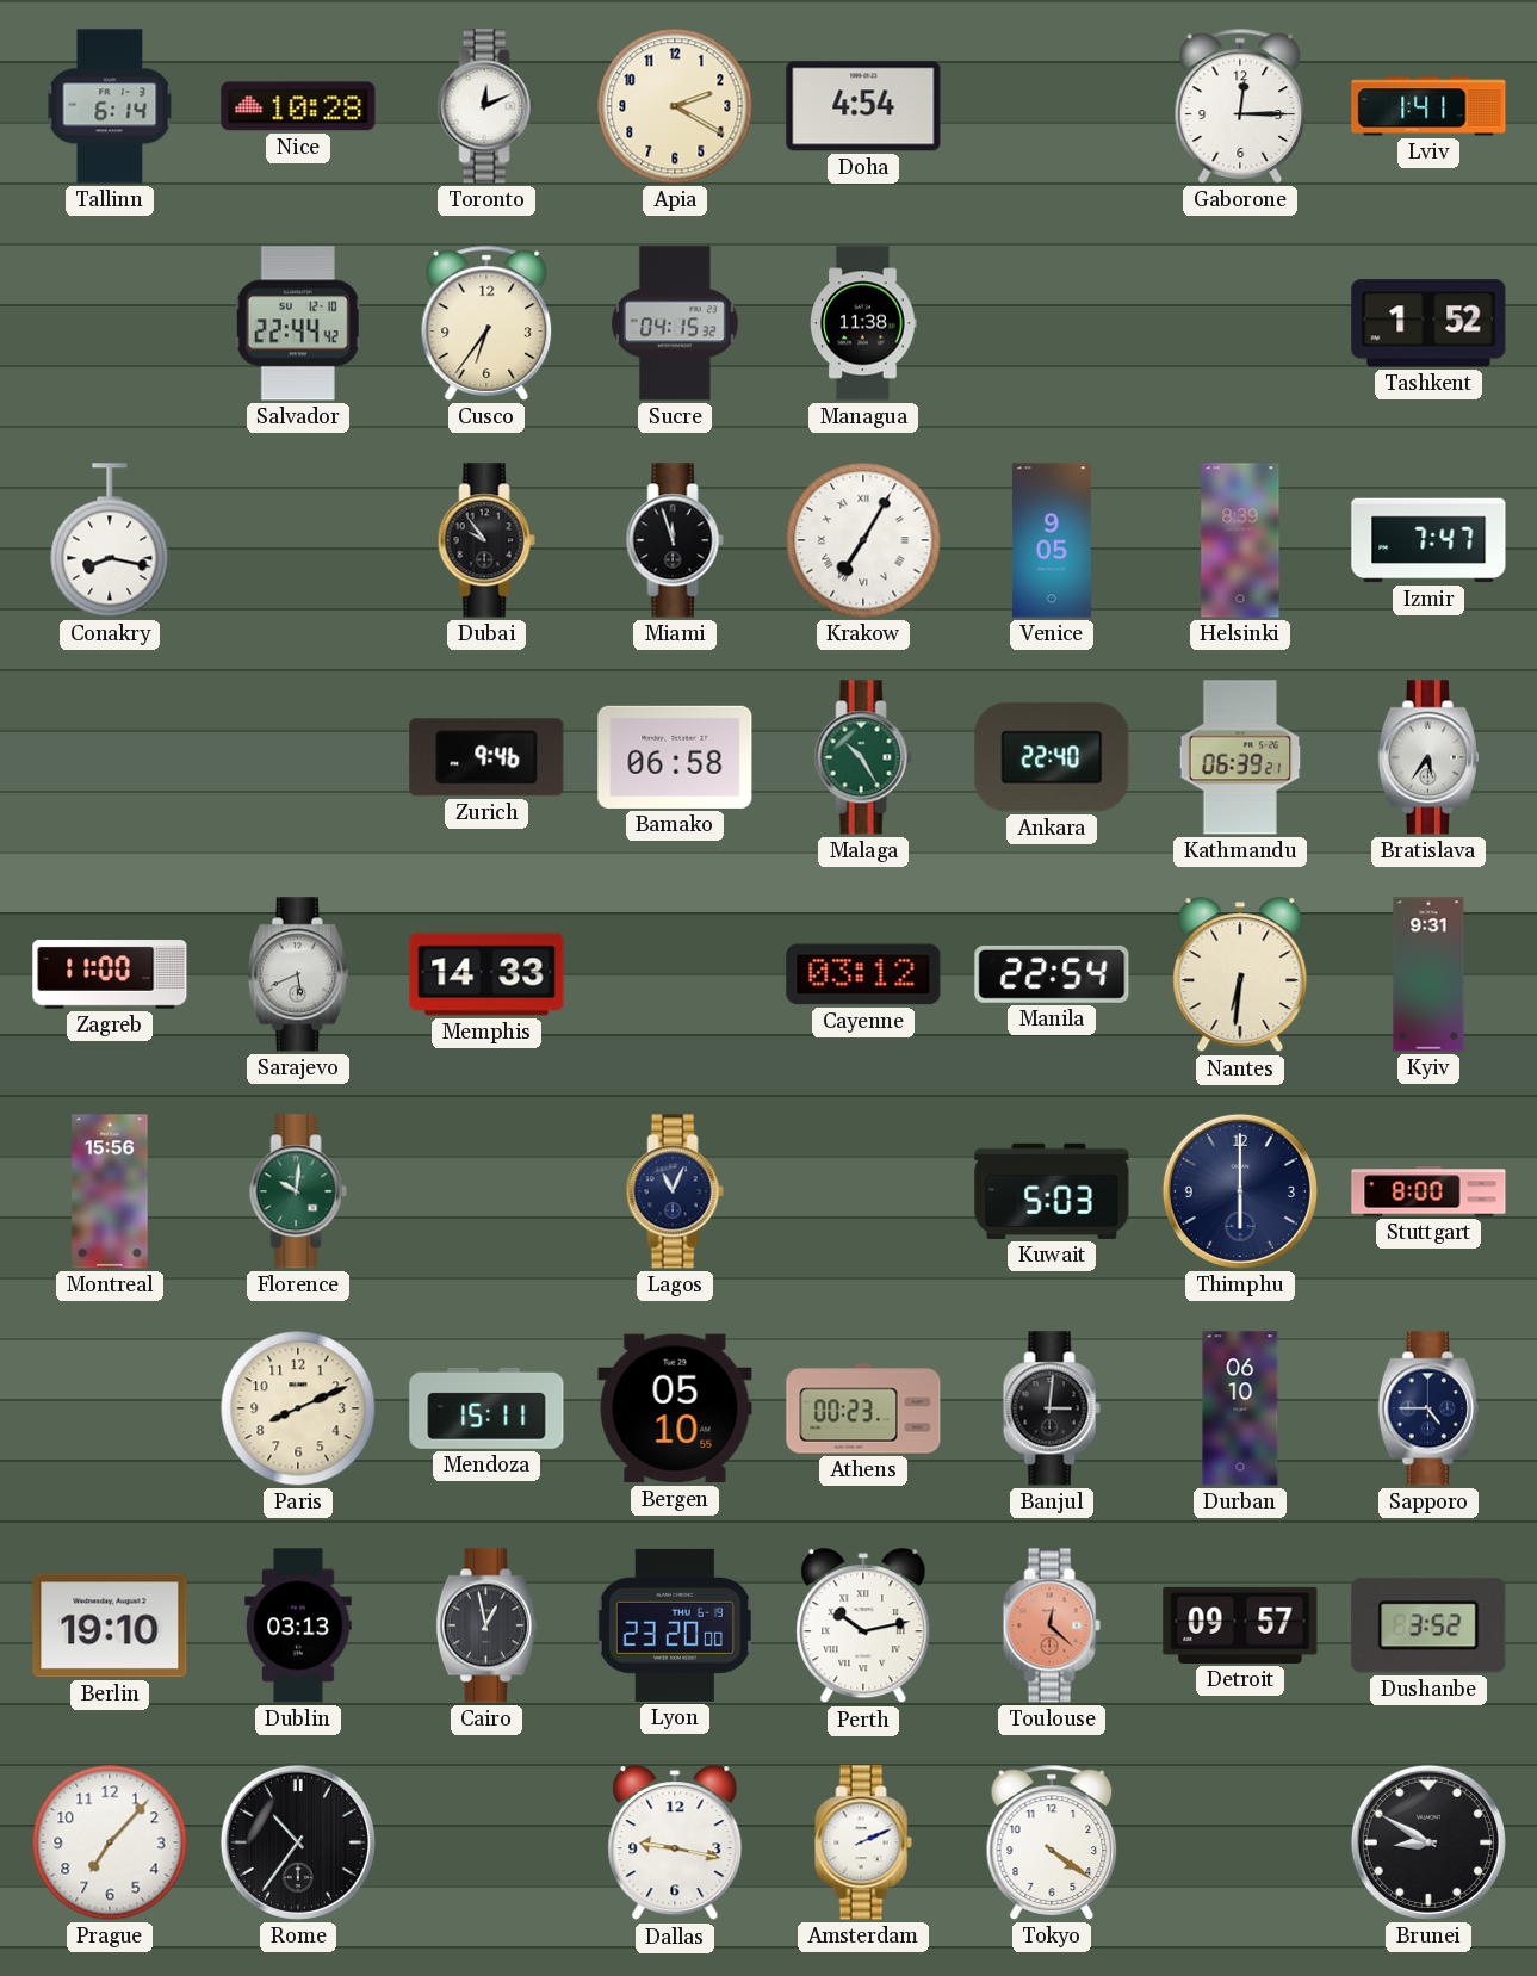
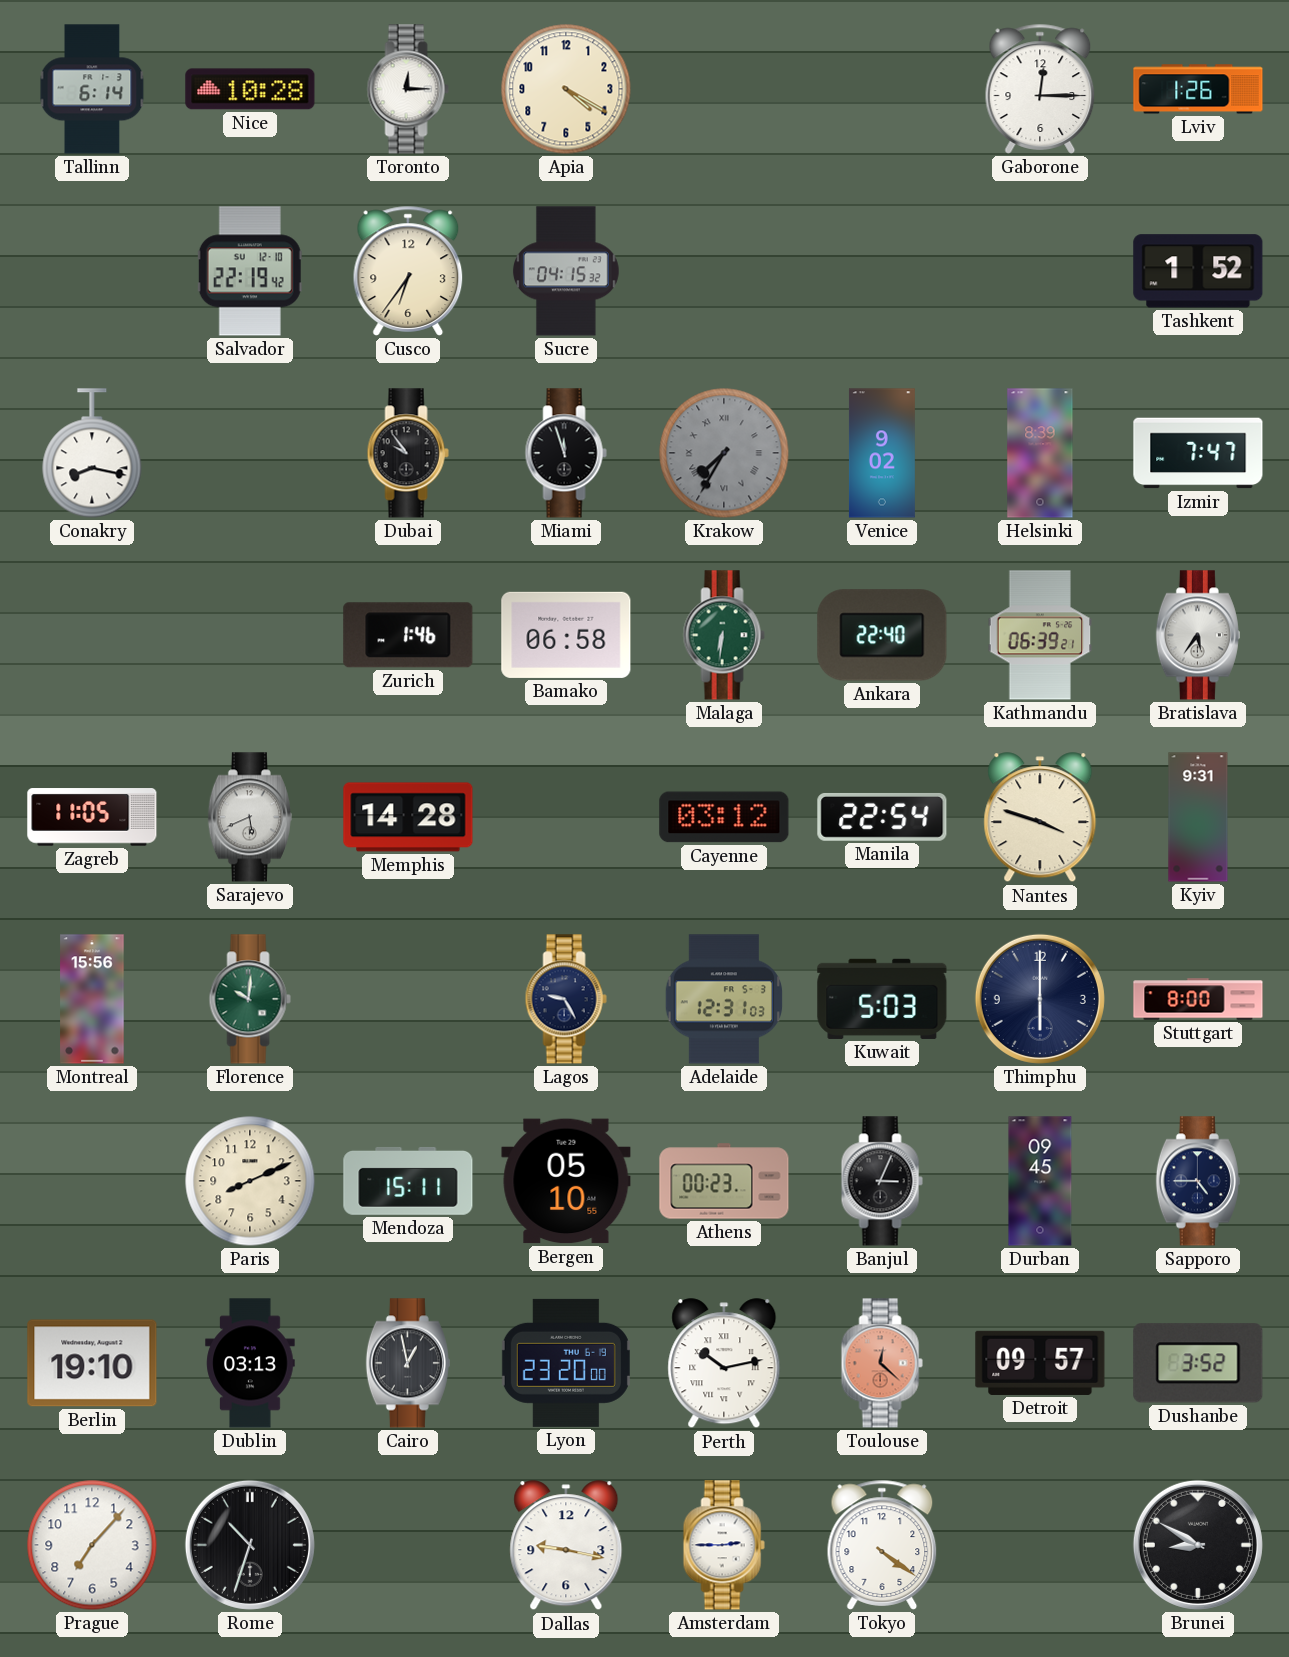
Toronto: 12:11 -> 12:15
Apia: 2:20 -> 4:20
Doha: 4:54 -> none
Lviv: 1:41 -> 1:26
Salvador: 22:44 -> 22:19
Managua: 11:38 -> none
Krakow: 7:05 -> 7:35
Krakow dial: white -> grey
Venice: 9:05 -> 9:02
Zurich: 9:46 -> 1:46
Malaga: 10:25 -> 6:31
Zagreb: 11:00 -> 11:05
Memphis: 14:33 -> 14:28
Nantes: 6:31 -> 3:48
Lagos: 11:04 -> 9:25
Adelaide: none -> 12:31
Banjul: 3:01 -> 3:04
Durban: 06:10 -> 09:45
Rome: 10:36 -> 10:33
Amsterdam: 2:11 -> 2:45
